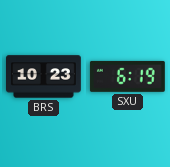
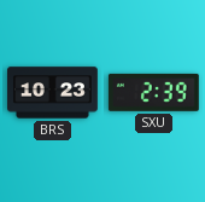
SXU: 6:19 -> 2:39
